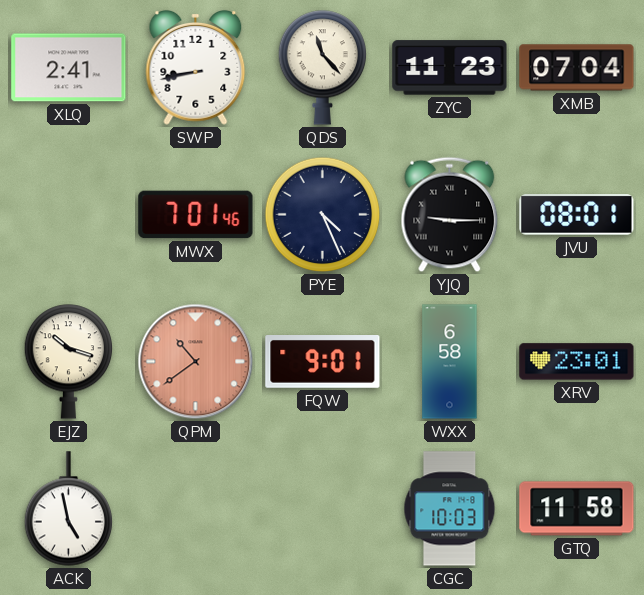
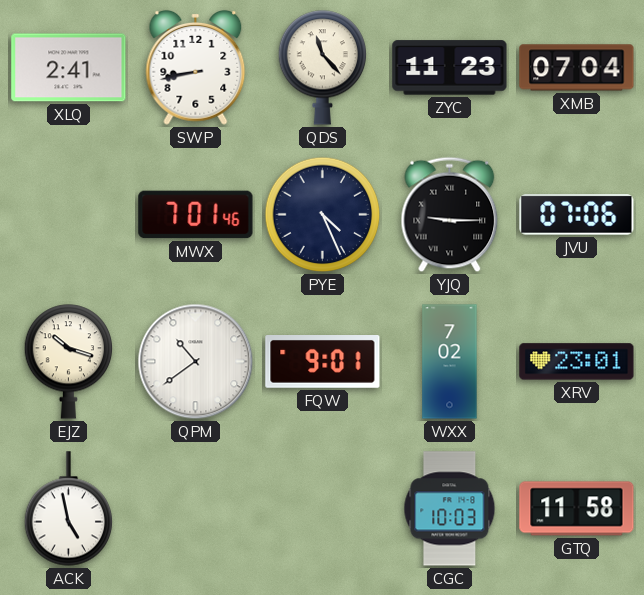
JVU: 08:01 -> 07:06
QPM dial: salmon -> white
WXX: 6:58 -> 7:02
